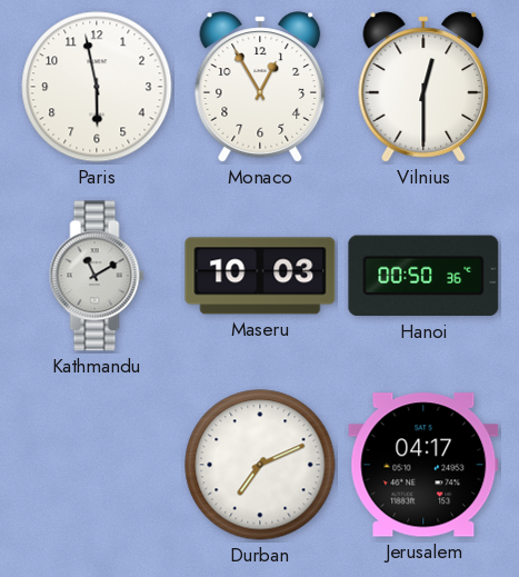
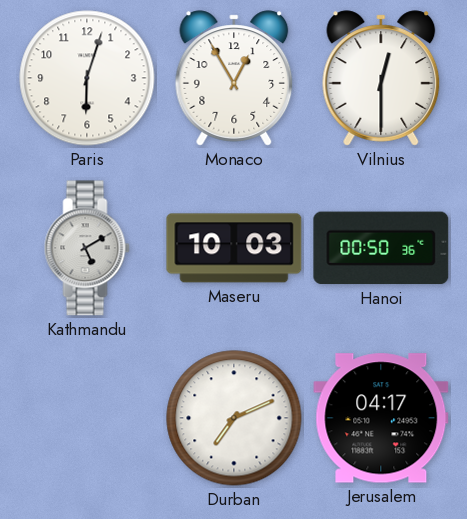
Paris: 5:58 -> 6:03
Kathmandu: 11:10 -> 5:10
